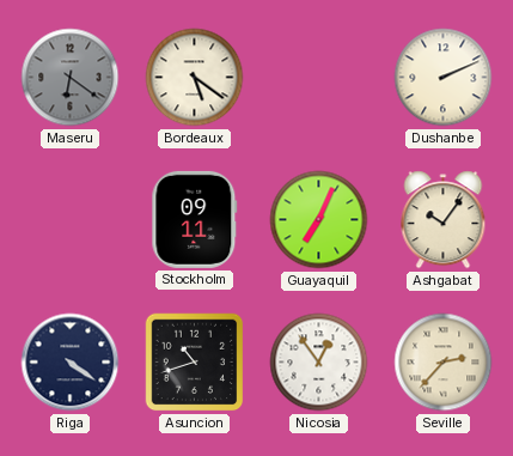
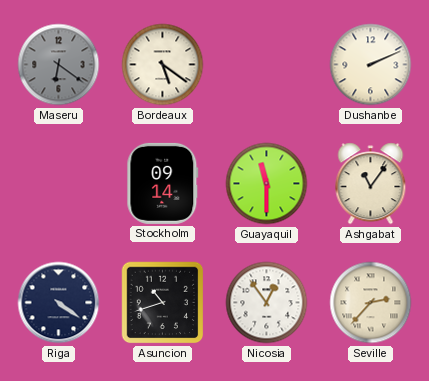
Stockholm: 09:11 -> 09:14
Guayaquil: 7:04 -> 11:30
Ashgabat: 10:06 -> 11:06
